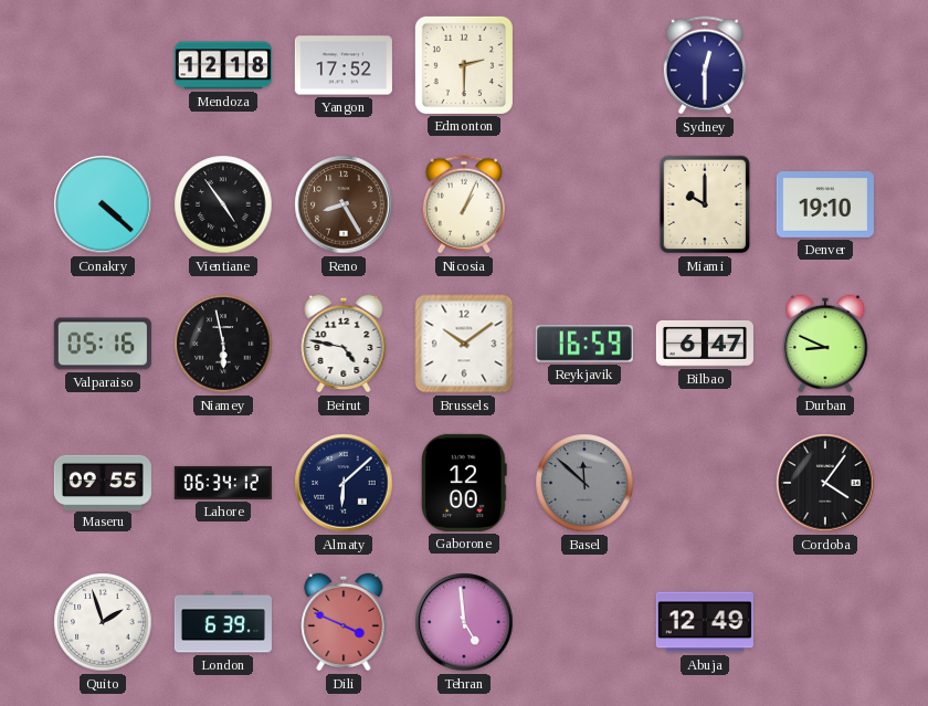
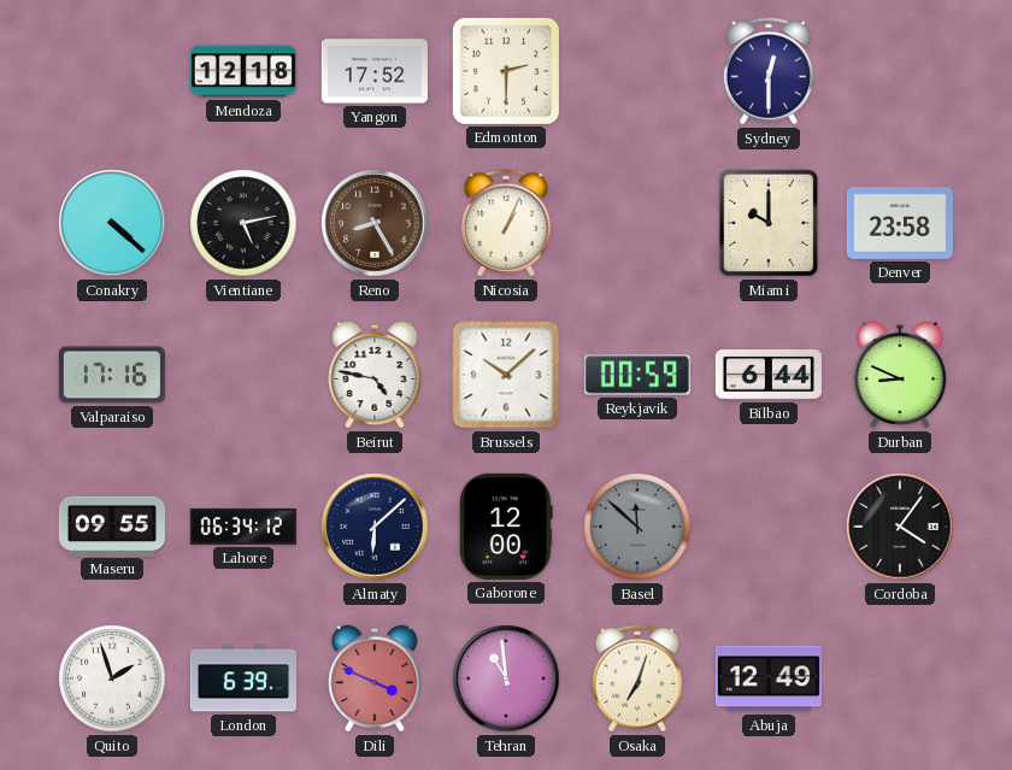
Vientiane: 4:54 -> 5:13
Denver: 19:10 -> 23:58
Valparaiso: 05:16 -> 17:16
Niamey: 5:58 -> none
Brussels: 10:09 -> 10:08
Reykjavik: 16:59 -> 00:59
Bilbao: 6:47 -> 6:44
Tehran: 4:59 -> 10:59
Osaka: none -> 7:03
